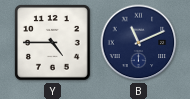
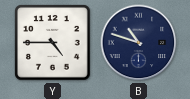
B: 11:11 -> 10:48
